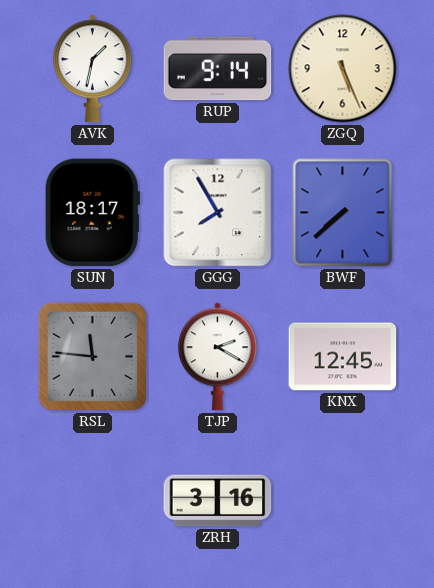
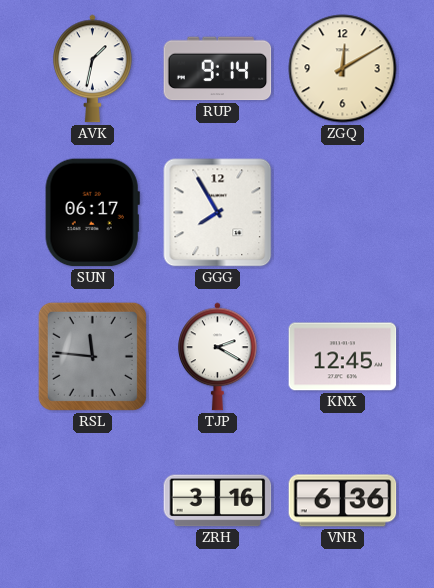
ZGQ: 5:26 -> 12:10
SUN: 18:17 -> 06:17
BWF: 7:38 -> none
VNR: none -> 6:36
